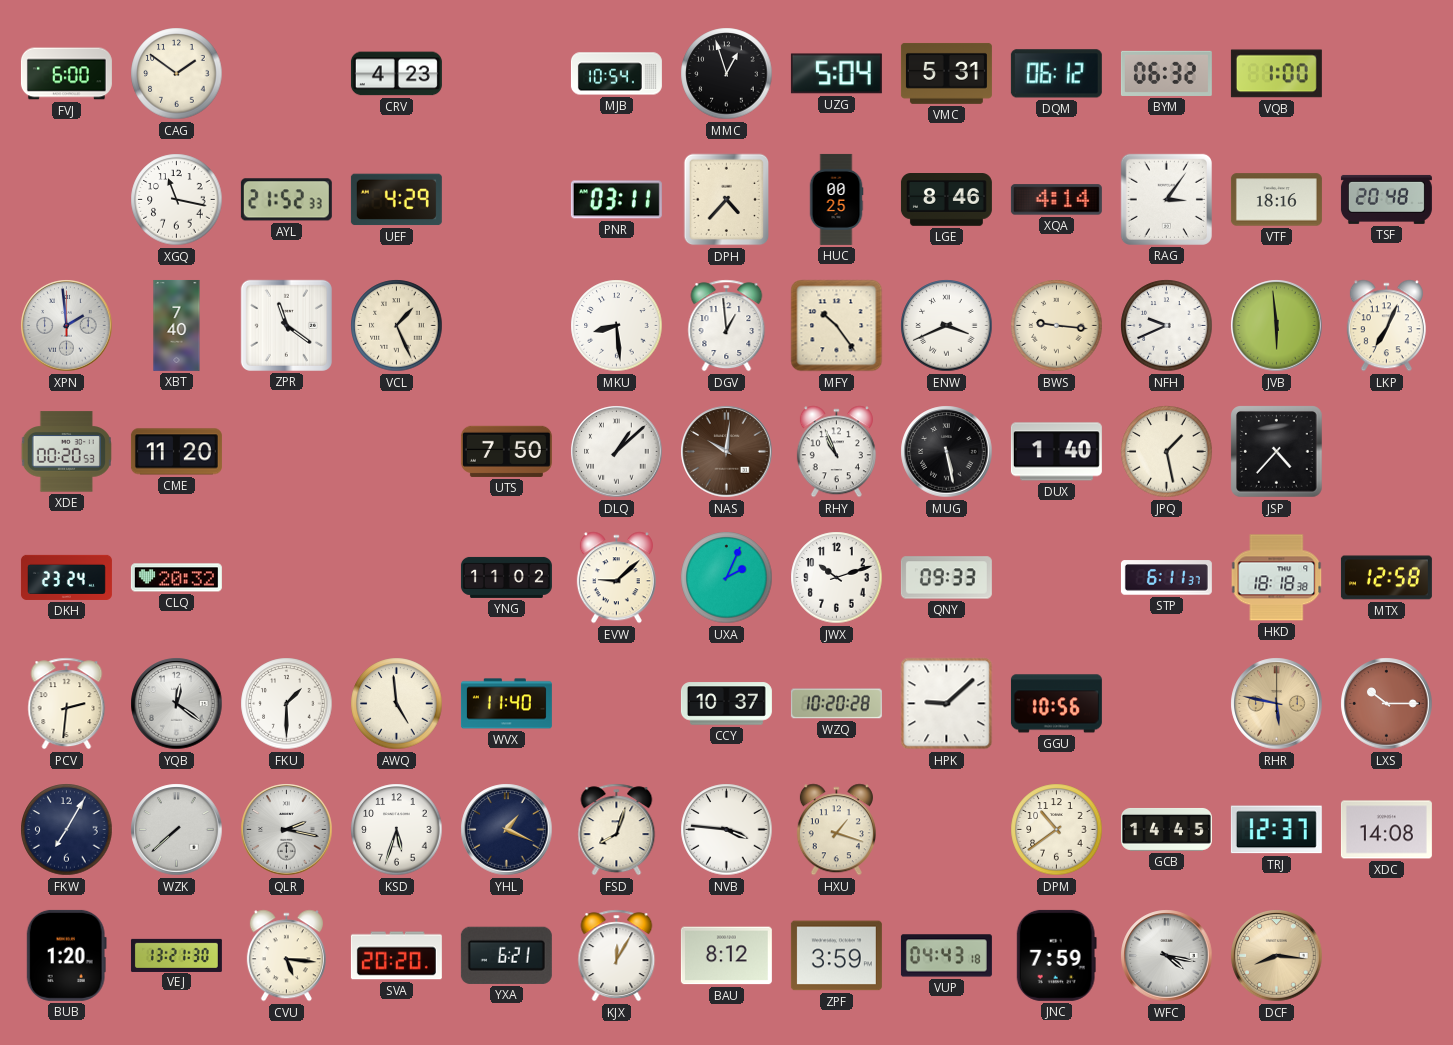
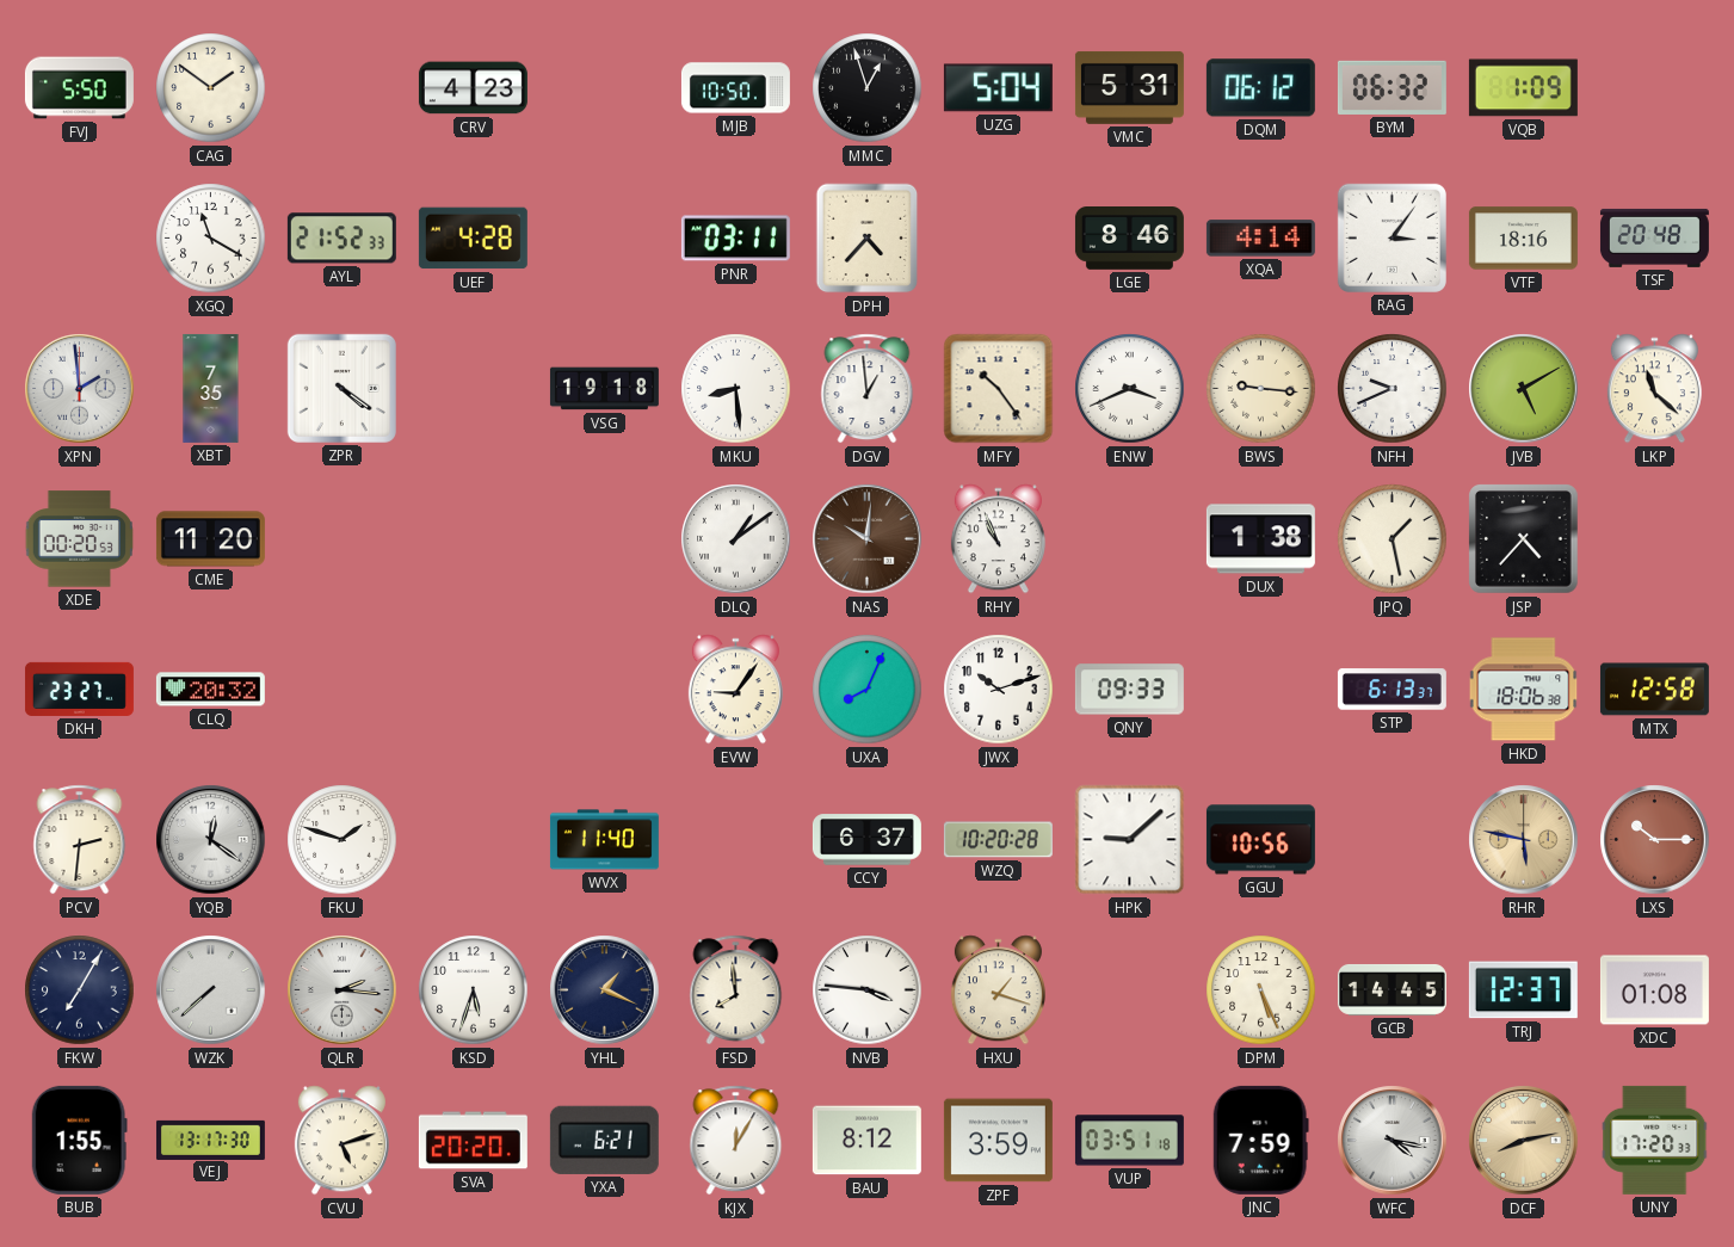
FVJ: 6:00 -> 5:50
MJB: 10:54 -> 10:50
VQB: 1:00 -> 1:09
XGQ: 11:17 -> 11:20
UEF: 4:29 -> 4:28
HUC: 00:25 -> none
XBT: 7:40 -> 7:35
ZPR: 11:21 -> 4:21
VCL: 1:26 -> none
VSG: none -> 19:18
JVB: 5:59 -> 5:10
LKP: 7:04 -> 11:22
UTS: 7:50 -> none
DLQ: 1:08 -> 1:09
MUG: 5:28 -> none
DUX: 1:40 -> 1:38
DKH: 23:24 -> 23:27
YNG: 11:02 -> none
EVW: 9:08 -> 9:06
UXA: 2:04 -> 8:04
STP: 6:11 -> 6:13
HKD: 18:18 -> 18:06
FKU: 1:30 -> 1:48
AWQ: 4:59 -> none
CCY: 10:37 -> 6:37
QLR: 2:17 -> 2:16
FSD: 8:03 -> 7:59
DPM: 10:39 -> 5:26
XDC: 14:08 -> 01:08
BUB: 1:20 -> 1:55
VEJ: 13:21 -> 13:17
CVU: 5:16 -> 5:12
VUP: 04:43 -> 03:51
DCF: 8:16 -> 8:13
UNY: none -> 17:20
